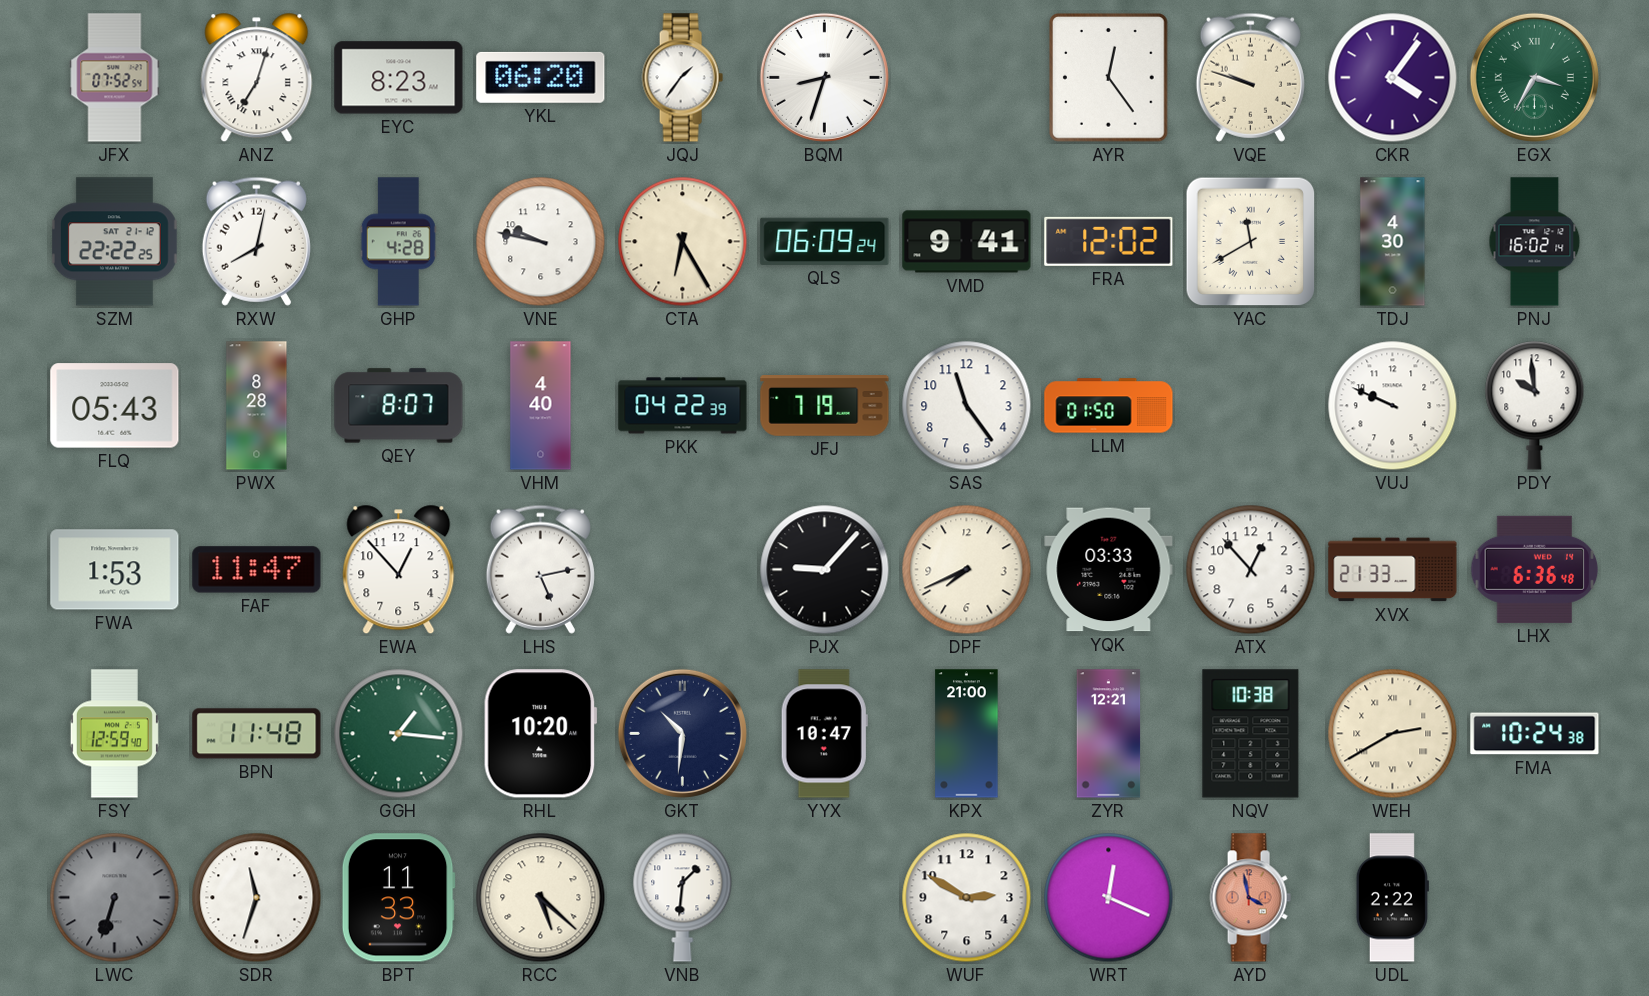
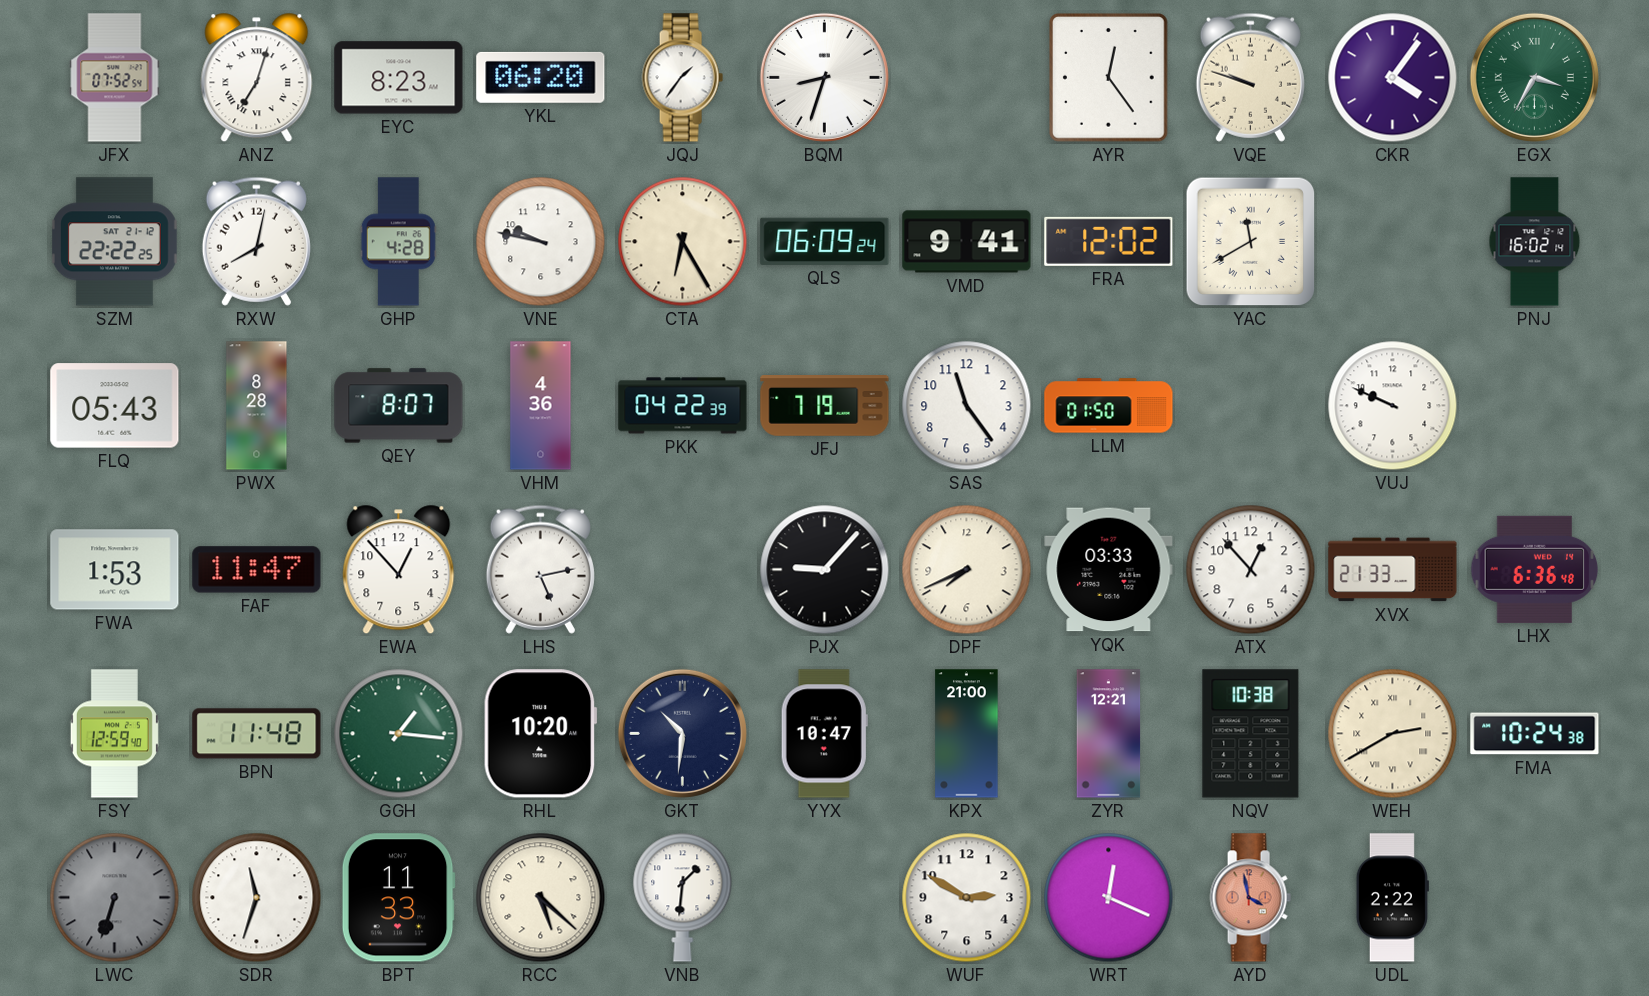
TDJ: 4:30 -> none
VHM: 4:40 -> 4:36
PDY: 9:59 -> none
